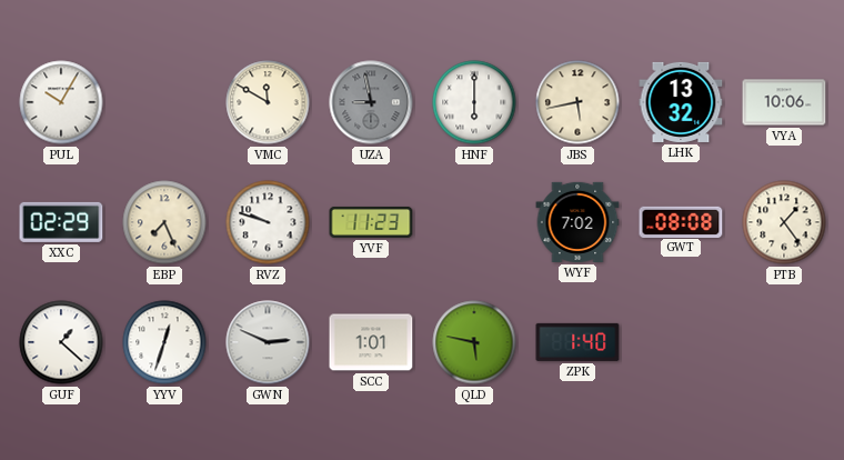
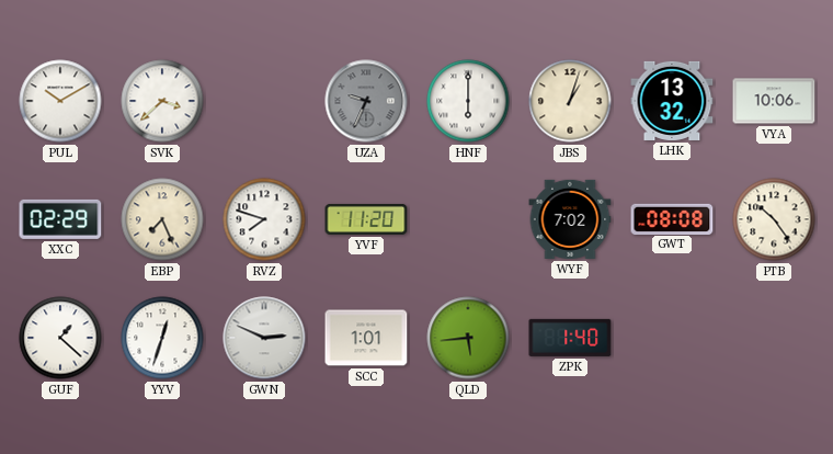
PUL: 10:05 -> 10:10
SVK: none -> 3:38
VMC: 11:50 -> none
UZA: 8:58 -> 9:34
JBS: 5:43 -> 1:03
RVZ: 9:48 -> 7:48
YVF: 11:23 -> 11:20
PTB: 1:24 -> 10:24
QLD: 5:47 -> 5:44
